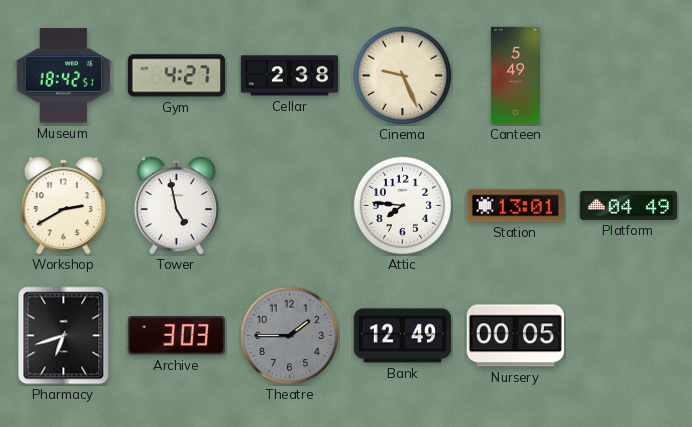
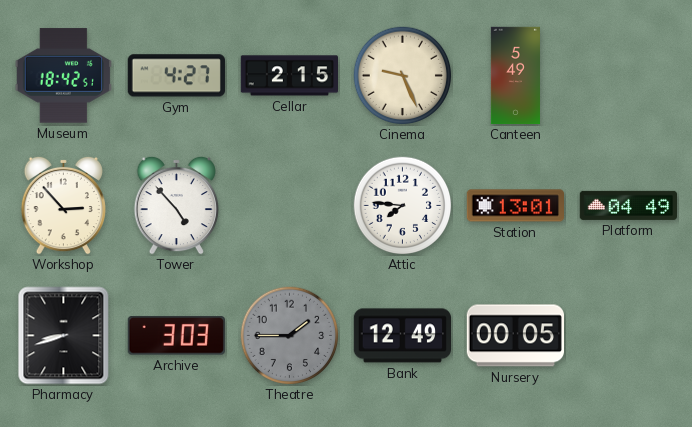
Cellar: 2:38 -> 2:15
Workshop: 2:40 -> 2:53
Tower: 4:58 -> 4:53
Pharmacy: 6:42 -> 8:42
